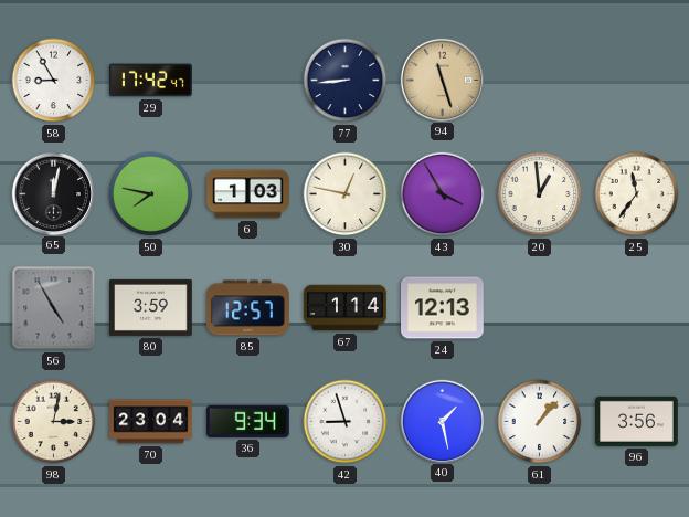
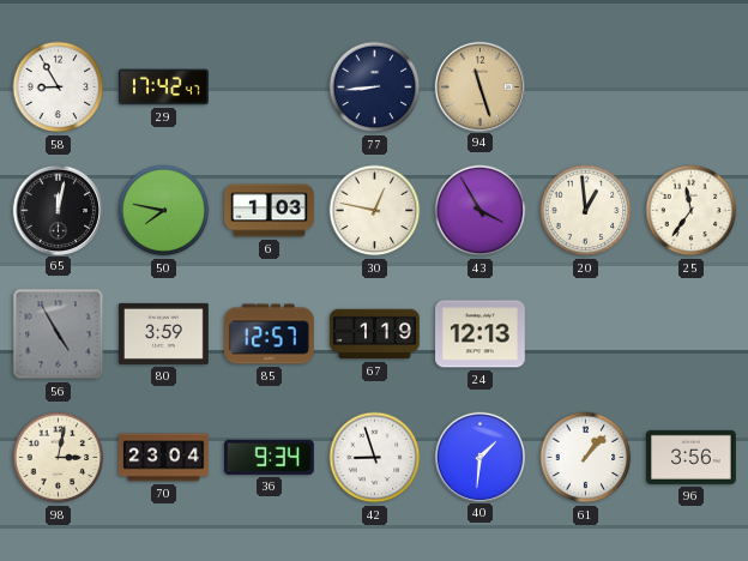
67: 1:14 -> 1:19
40: 1:28 -> 1:31
